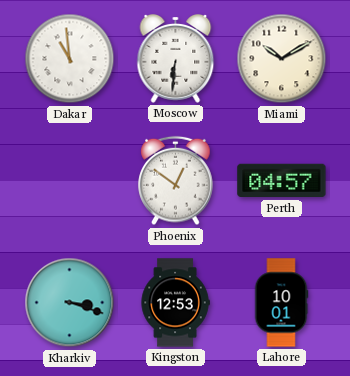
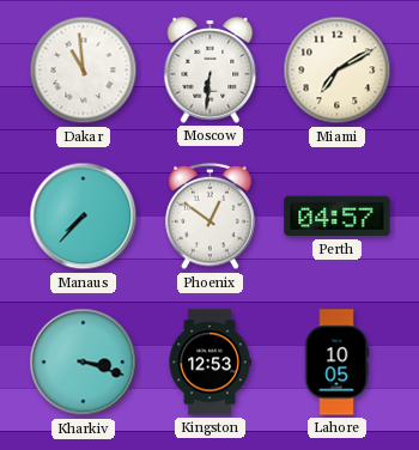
Miami: 10:10 -> 7:10
Manaus: none -> 7:37
Lahore: 10:01 -> 10:05
